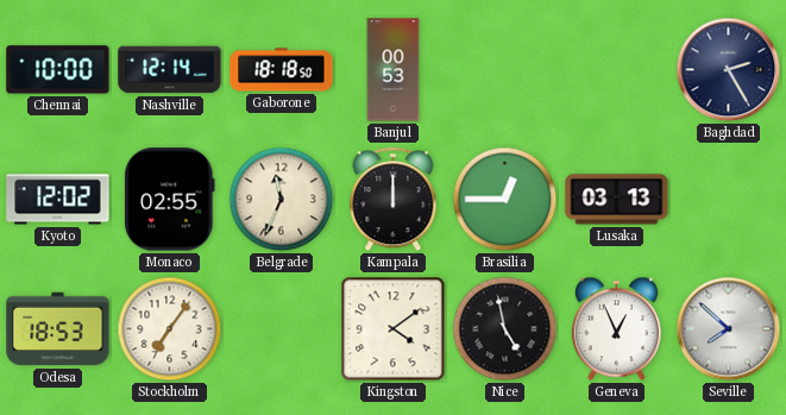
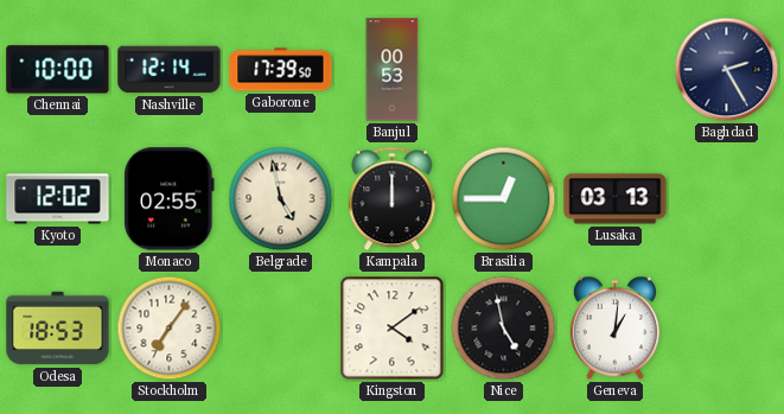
Gaborone: 18:18 -> 17:39
Belgrade: 11:34 -> 4:58
Geneva: 12:56 -> 1:01
Seville: 7:52 -> none
